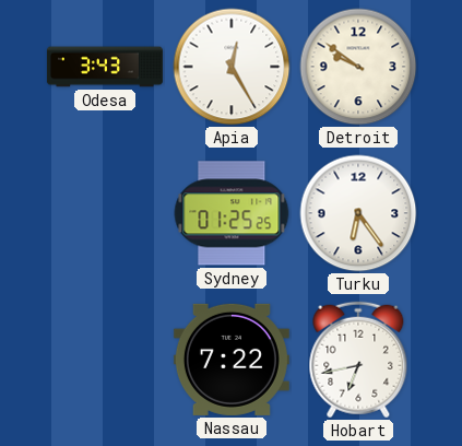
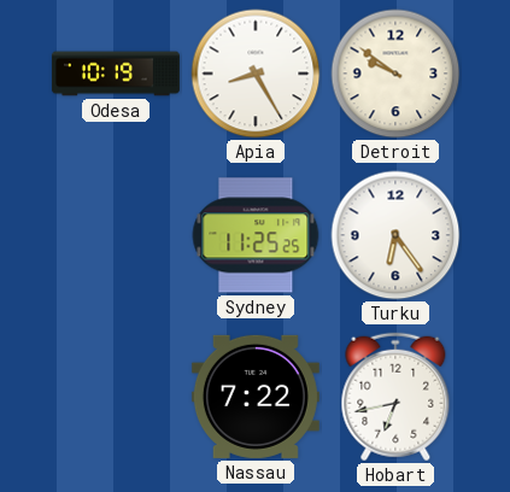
Odesa: 3:43 -> 10:19
Apia: 12:25 -> 8:25
Sydney: 01:25 -> 11:25
